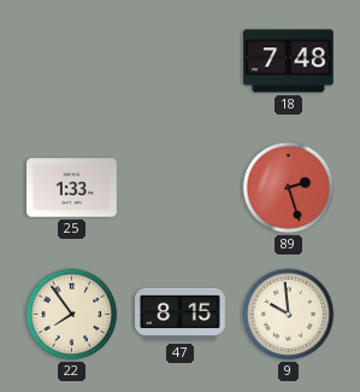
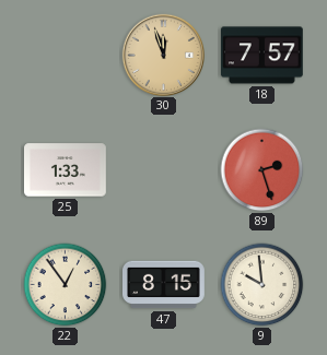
30: none -> 11:57
18: 7:48 -> 7:57
22: 7:54 -> 12:54
